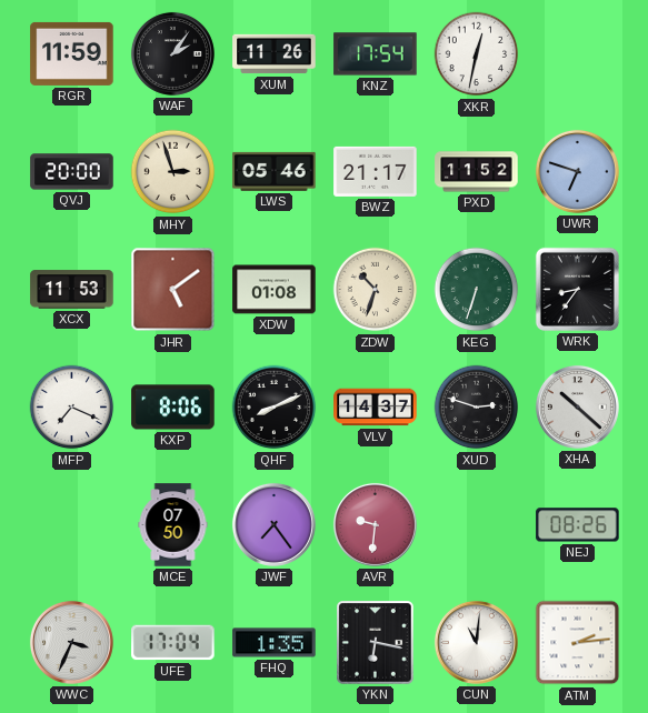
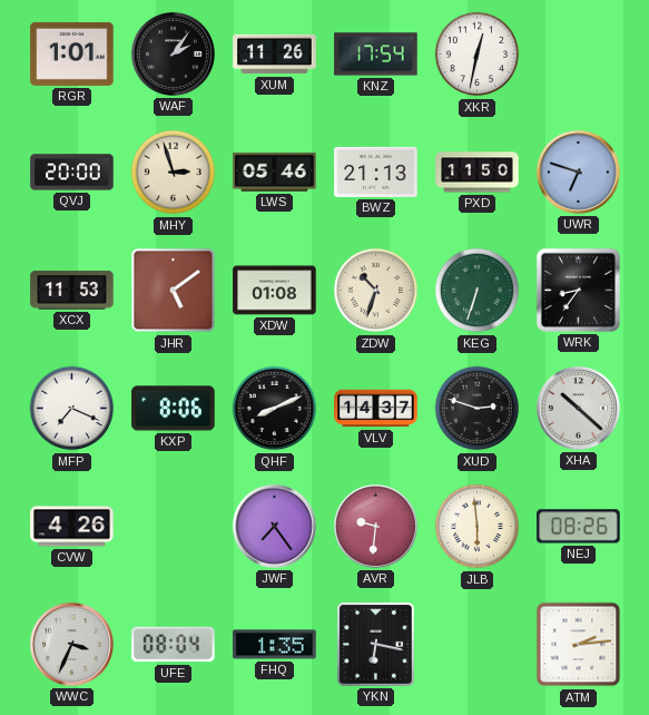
RGR: 11:59 -> 1:01
BWZ: 21:17 -> 21:13
PXD: 11:52 -> 11:50
CVW: none -> 4:26
MCE: 07:50 -> none
JLB: none -> 5:59
UFE: 17:04 -> 08:04
CUN: 11:01 -> none
